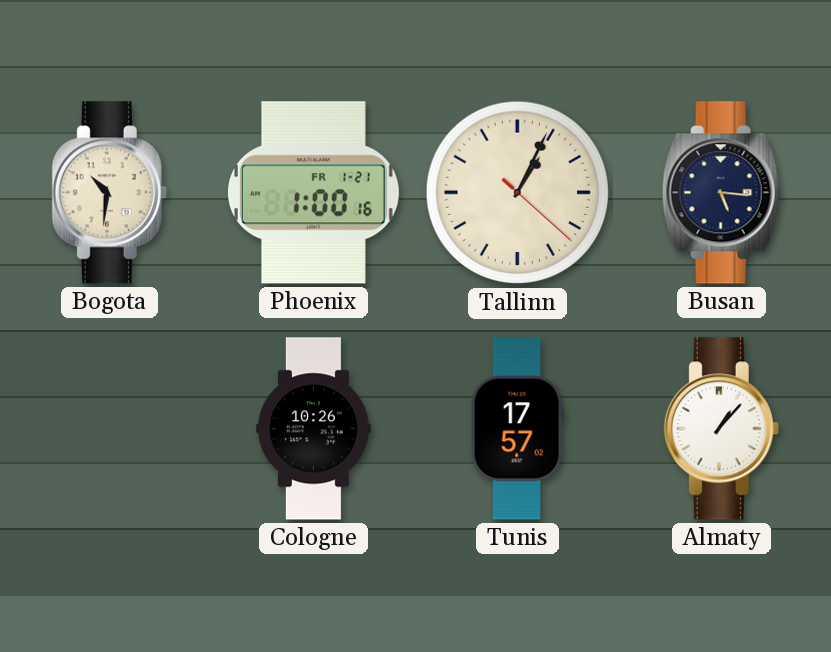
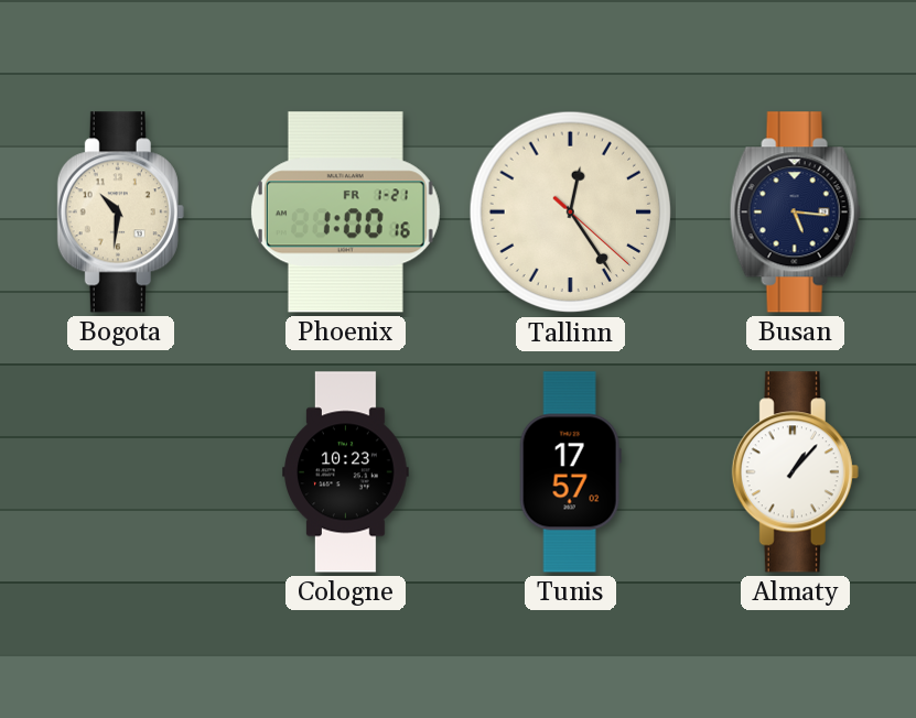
Tallinn: 1:04 -> 12:24
Cologne: 10:26 -> 10:23
